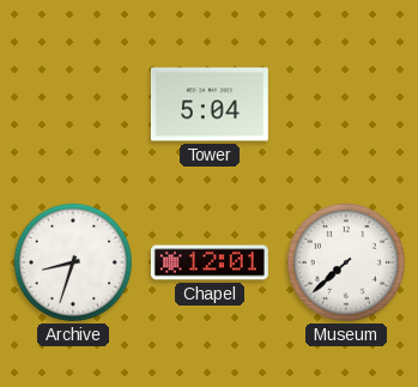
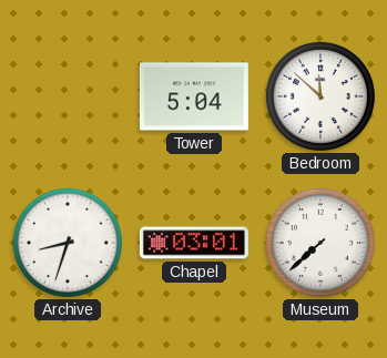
Bedroom: none -> 11:52
Chapel: 12:01 -> 03:01
